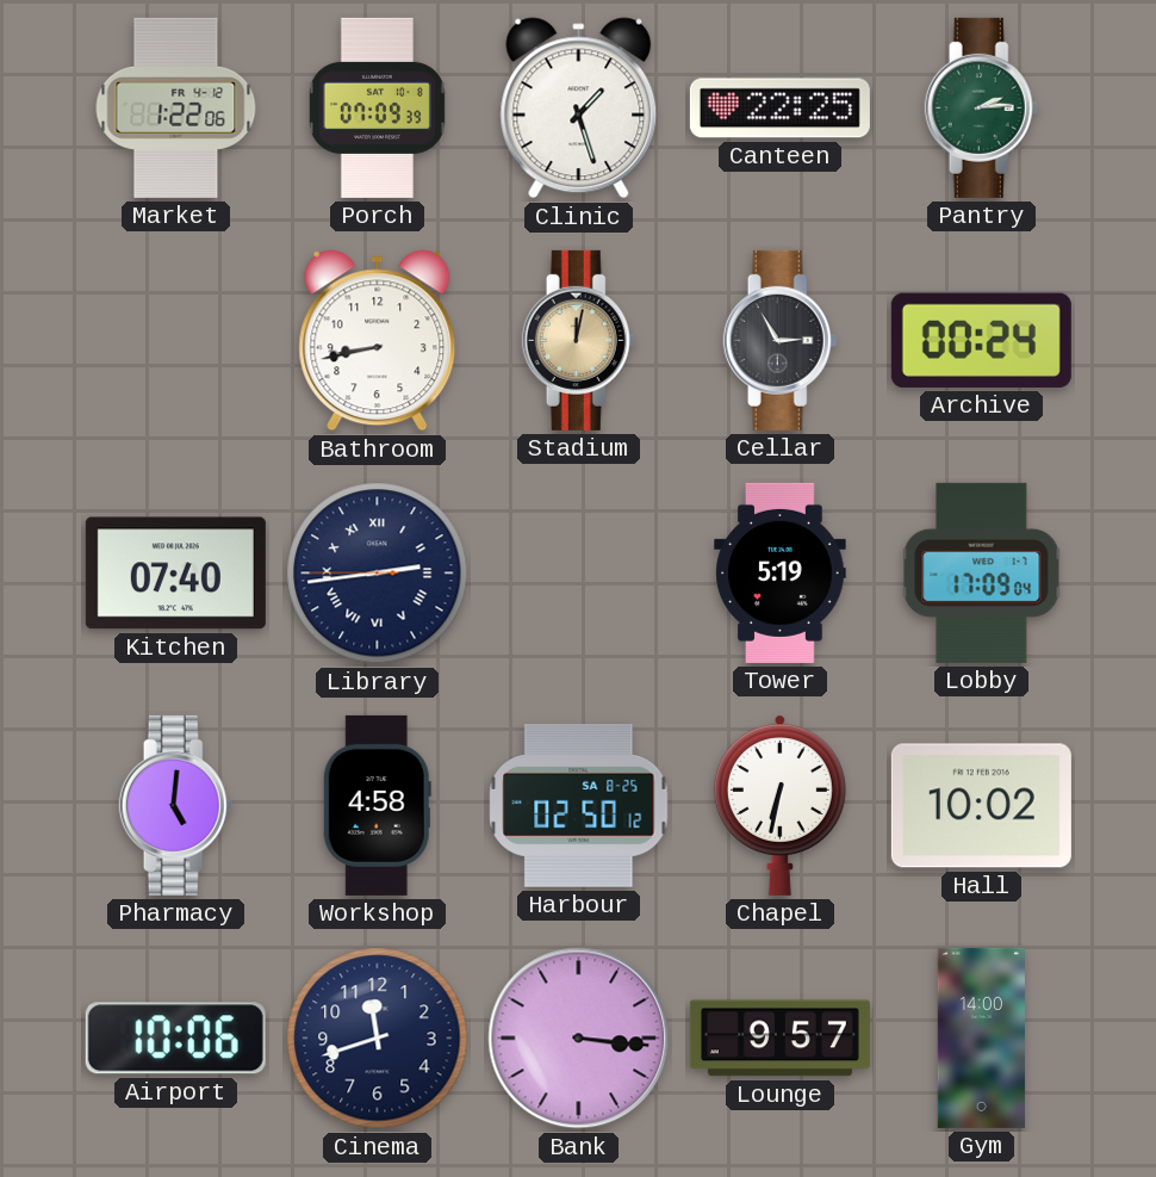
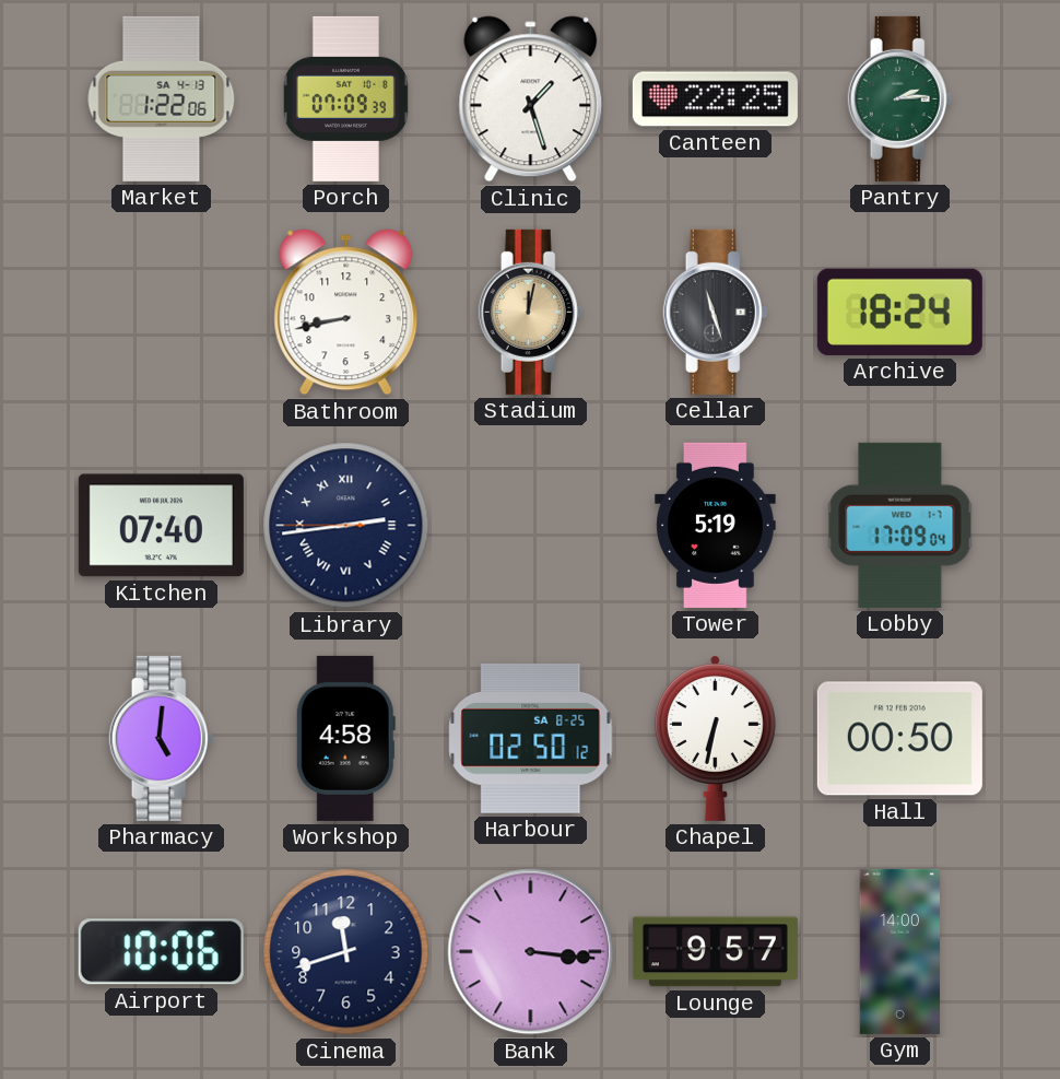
Market date: FR 4-12 -> SA 4-13
Cellar: 2:55 -> 11:27
Archive: 00:24 -> 18:24
Hall: 10:02 -> 00:50
